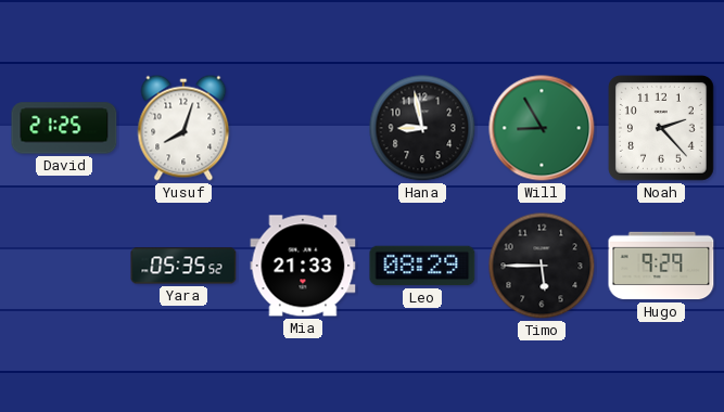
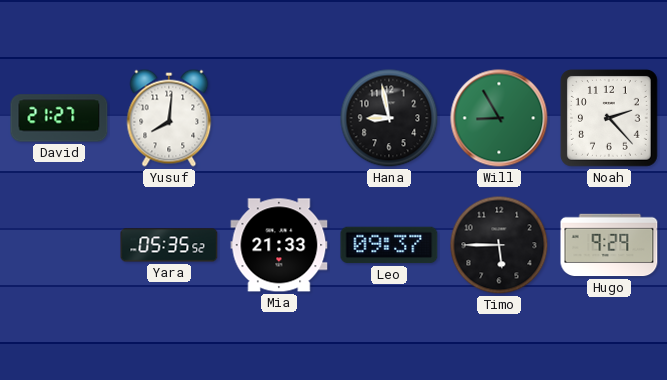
David: 21:25 -> 21:27
Yusuf: 8:03 -> 8:01
Leo: 08:29 -> 09:37
